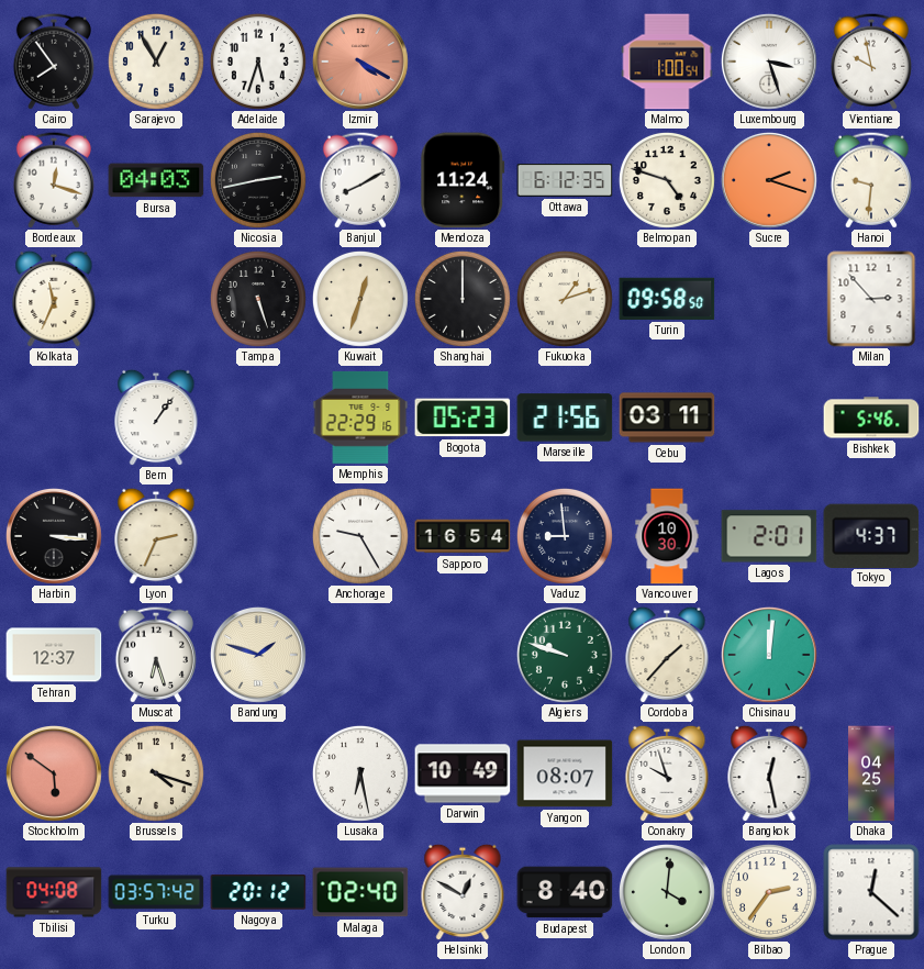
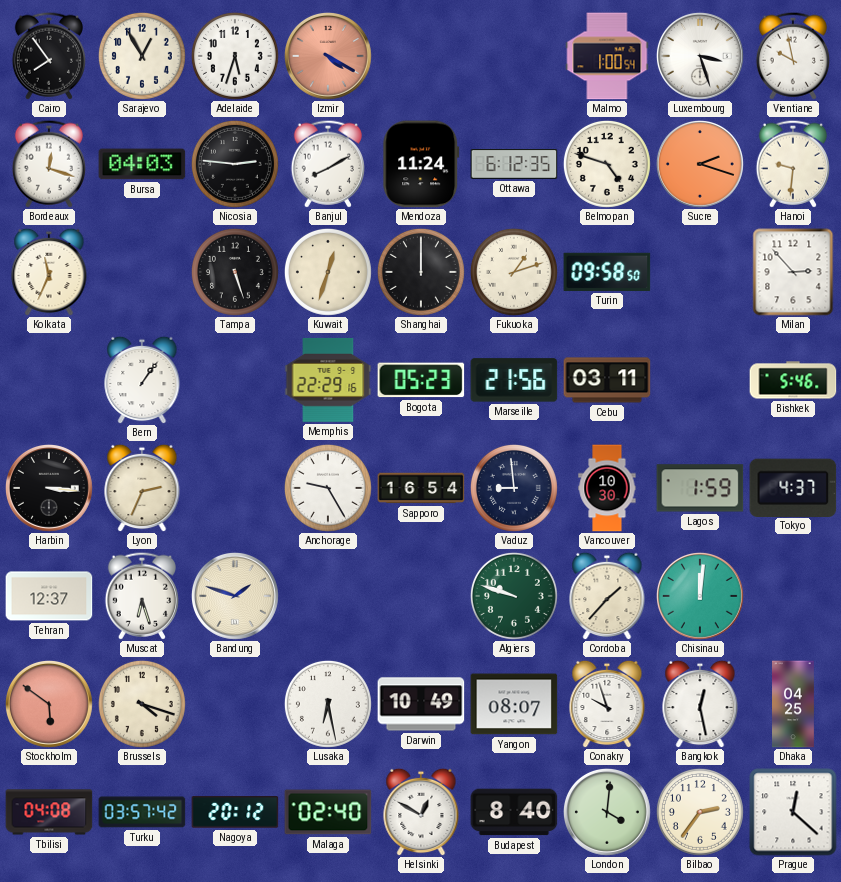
Nicosia: 2:43 -> 2:46
Lagos: 2:01 -> 1:59
